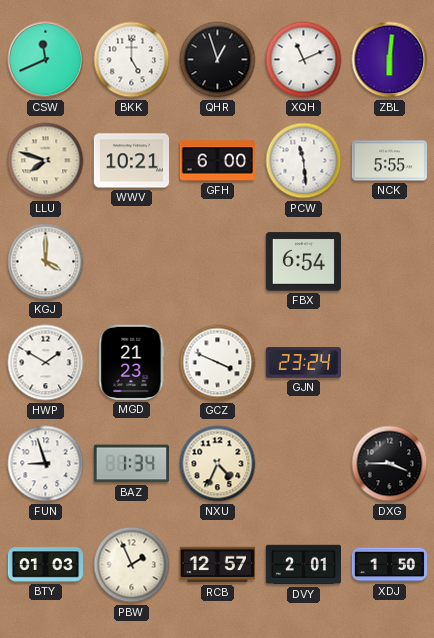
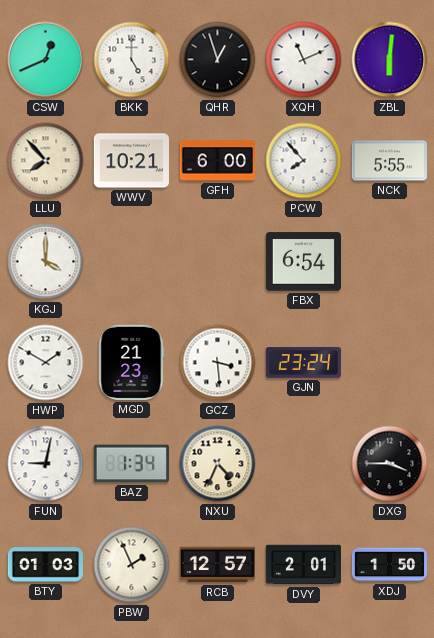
CSW: 11:41 -> 12:41
LLU: 7:48 -> 7:53
PCW: 11:29 -> 7:53
GCZ: 3:49 -> 3:29
FUN: 8:57 -> 9:02
